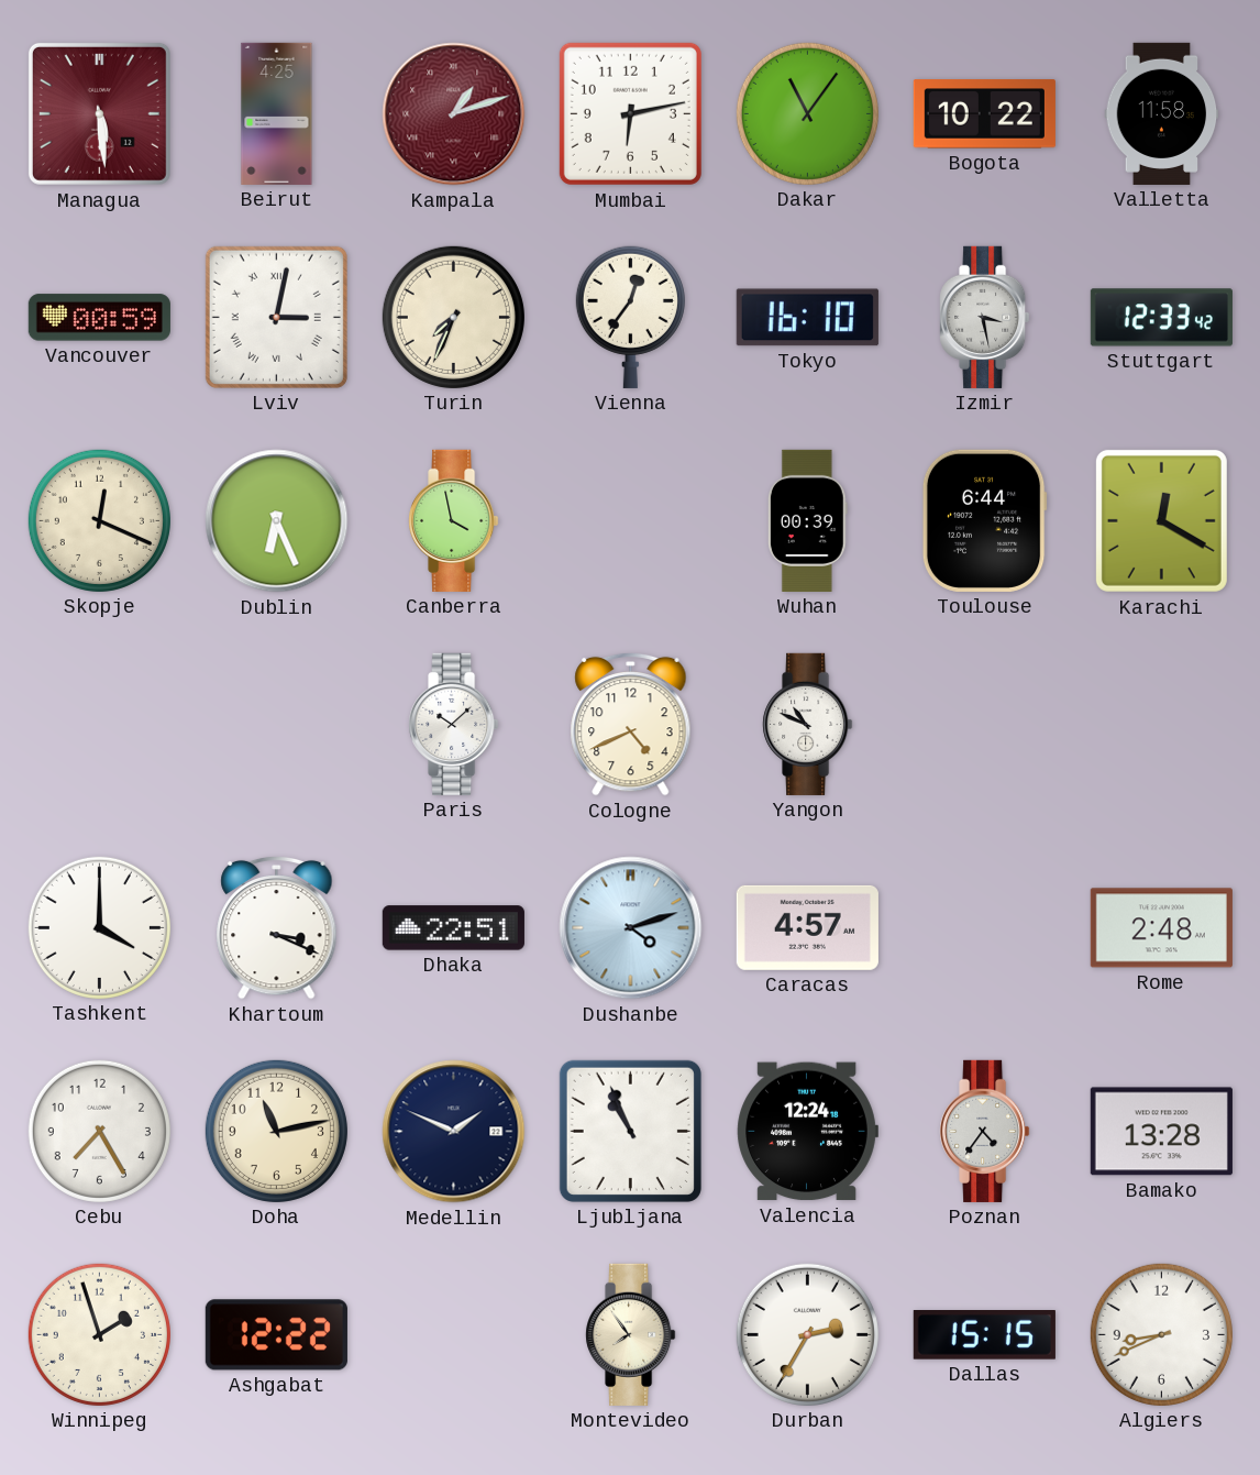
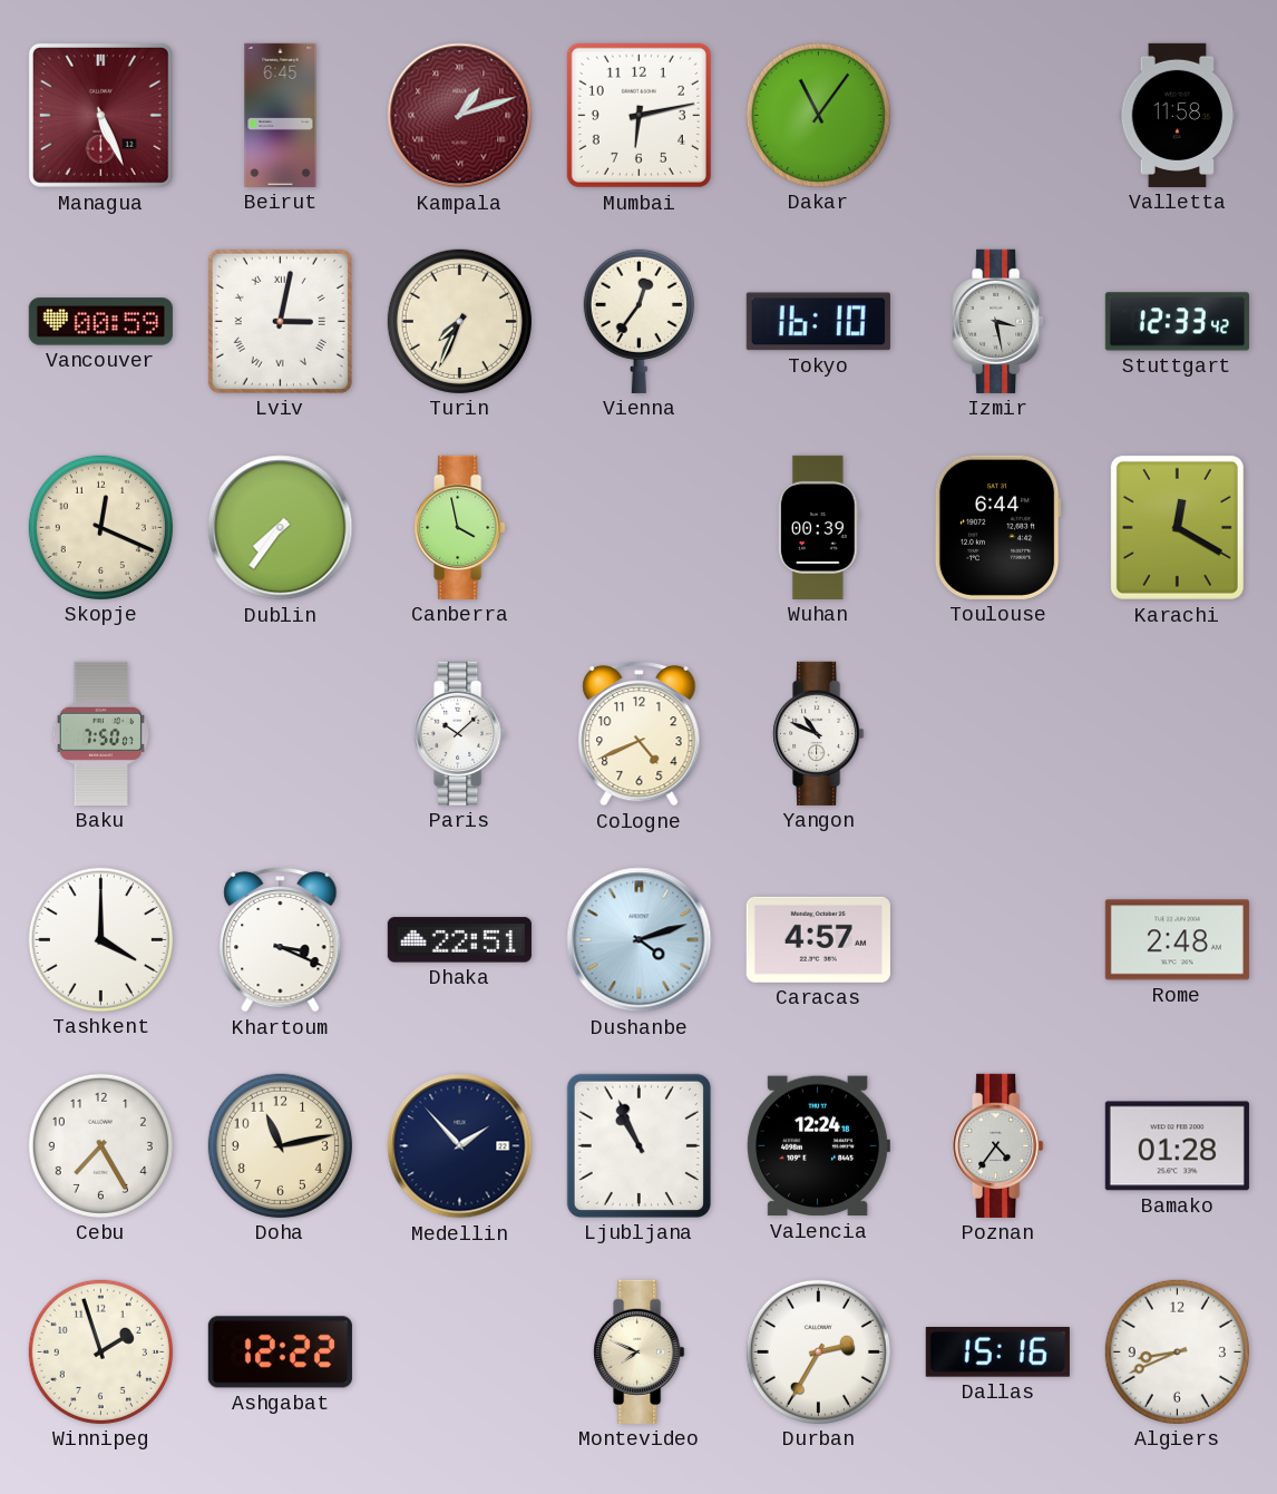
Managua: 5:29 -> 5:26
Beirut: 4:25 -> 6:45
Bogota: 10:22 -> none
Dublin: 6:26 -> 7:36
Baku: none -> 7:50
Medellin: 1:49 -> 1:53
Bamako: 13:28 -> 01:28
Montevideo: 7:54 -> 7:49
Dallas: 15:15 -> 15:16
